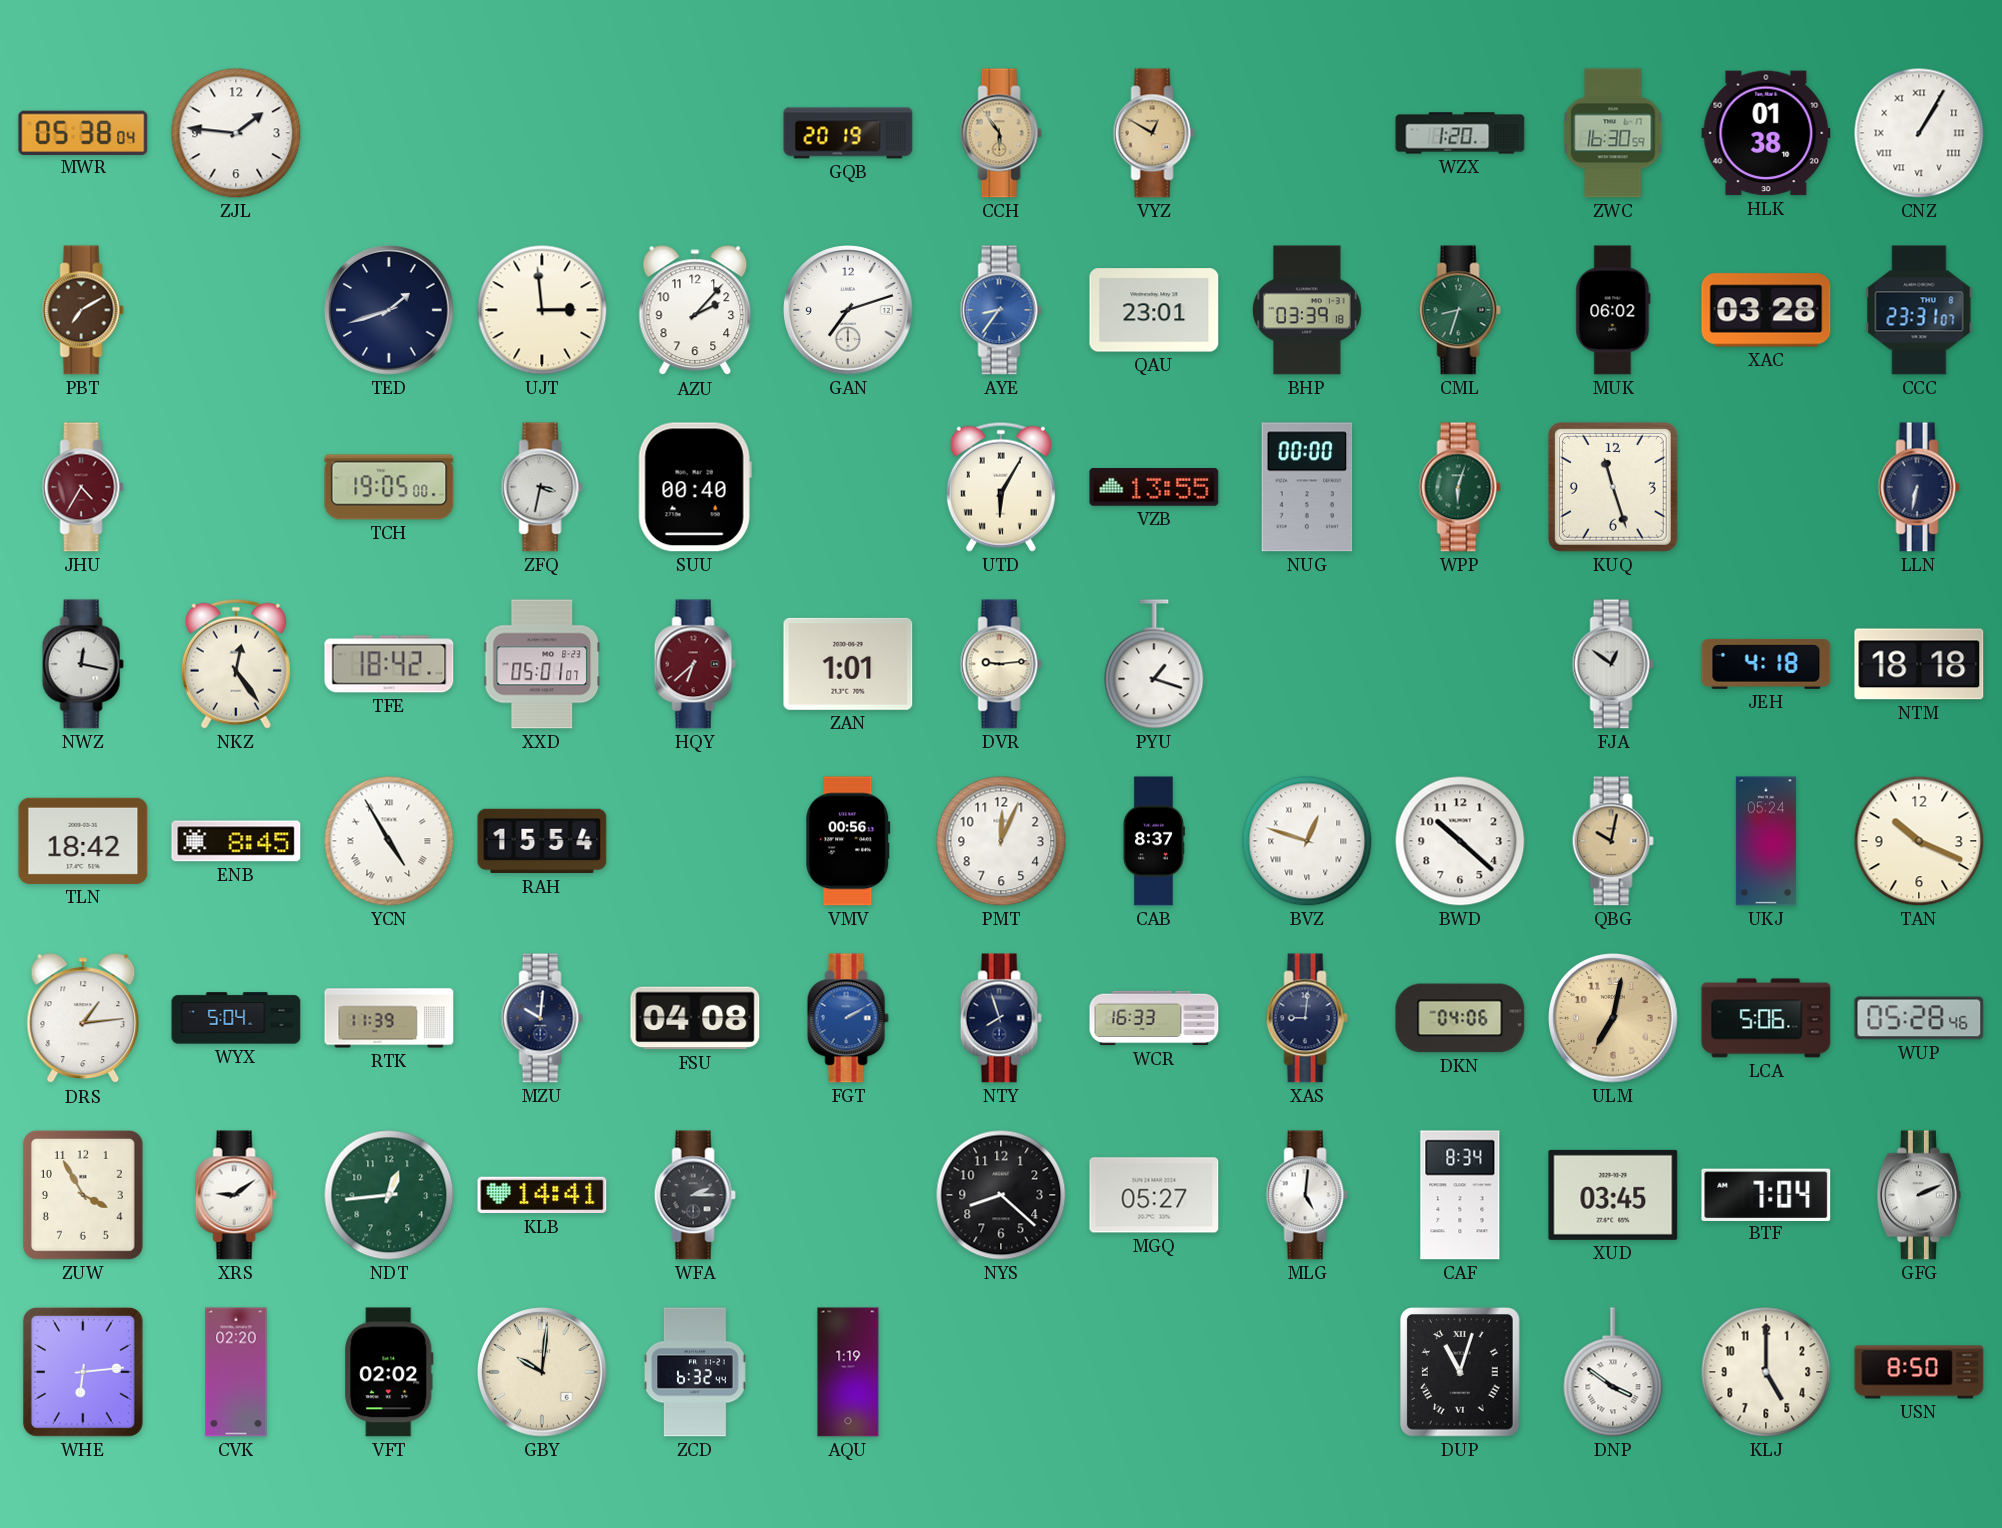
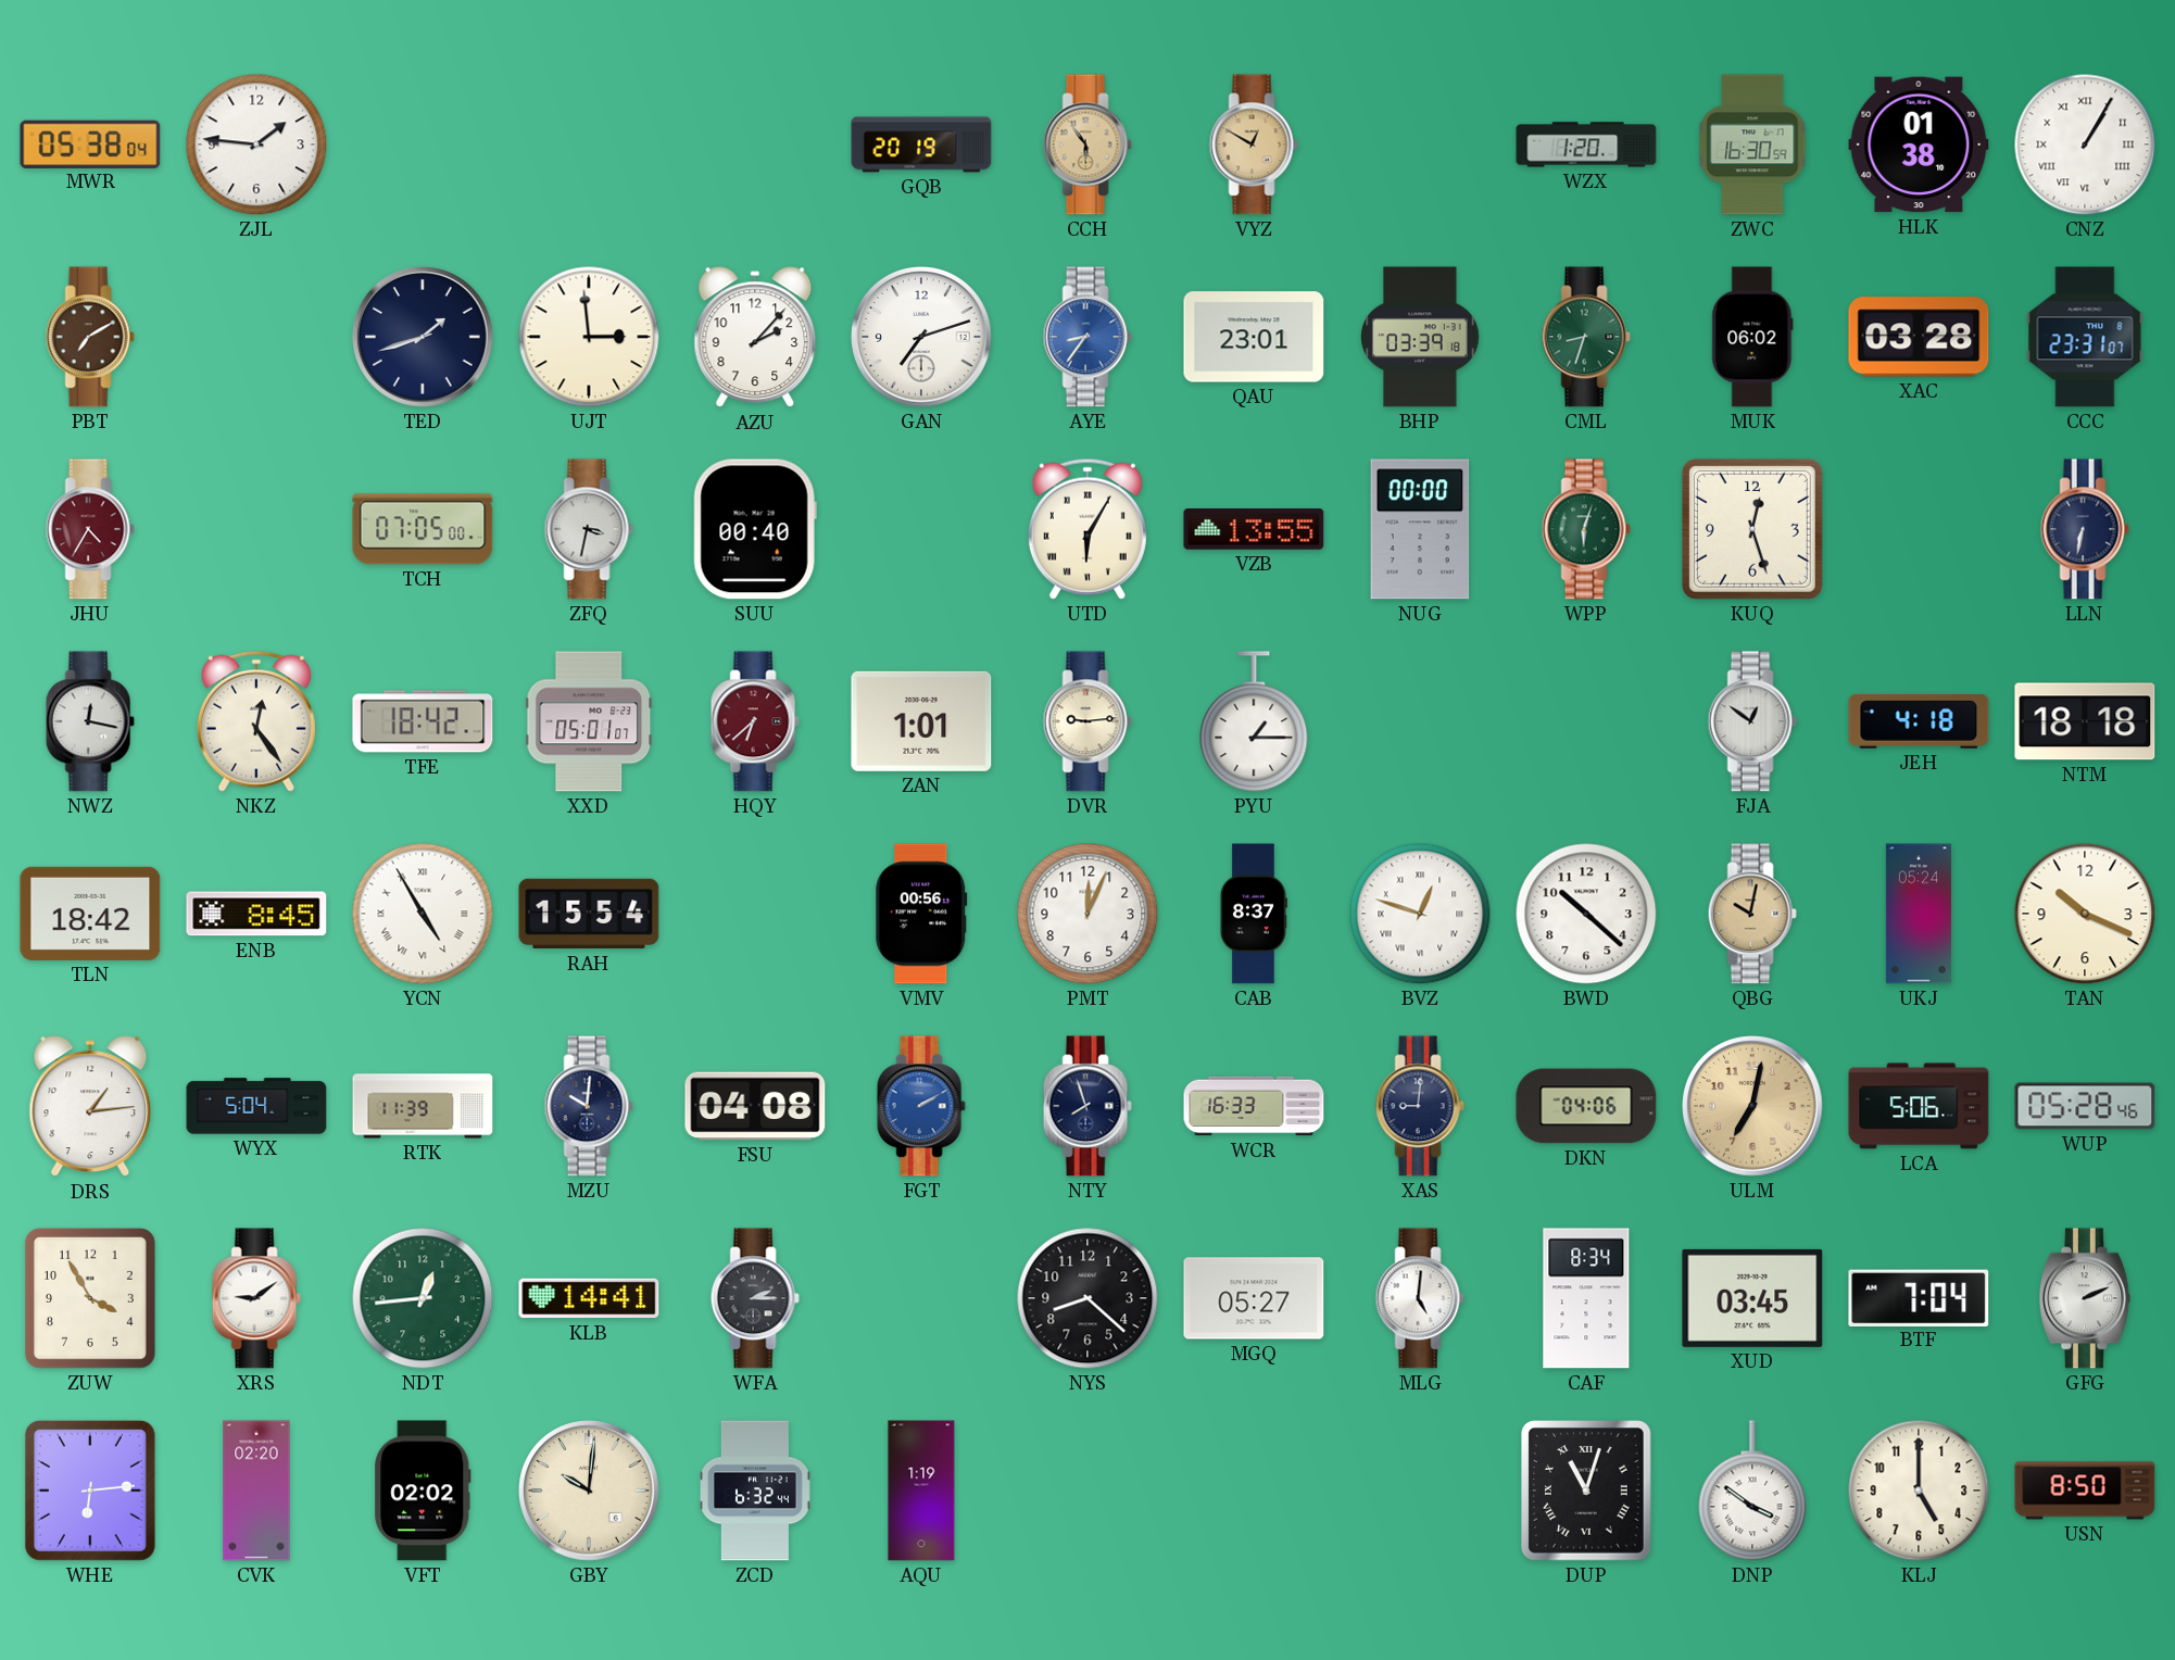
TCH: 19:05 -> 07:05
KUQ: 11:27 -> 12:27
PYU: 1:18 -> 1:15
